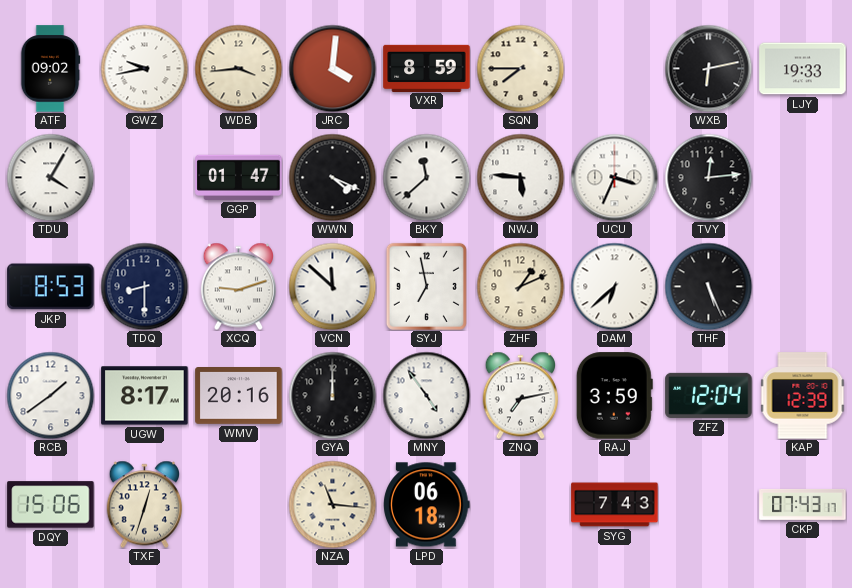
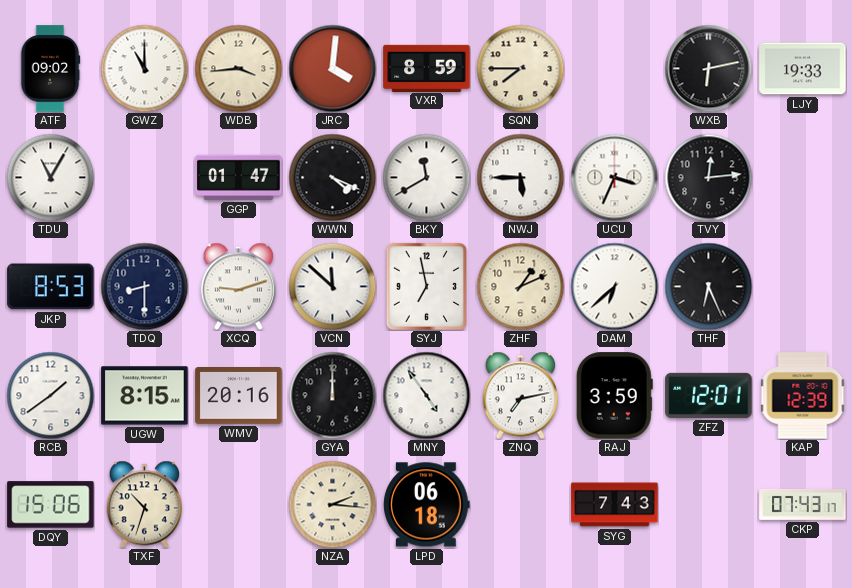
GWZ: 9:43 -> 11:00
TDU: 4:05 -> 11:05
BKY: 11:38 -> 11:40
NWJ: 5:46 -> 5:45
THF: 5:26 -> 6:26
UGW: 8:17 -> 8:15
ZFZ: 12:04 -> 12:01
TXF: 12:33 -> 10:33
NZA: 11:16 -> 2:16
